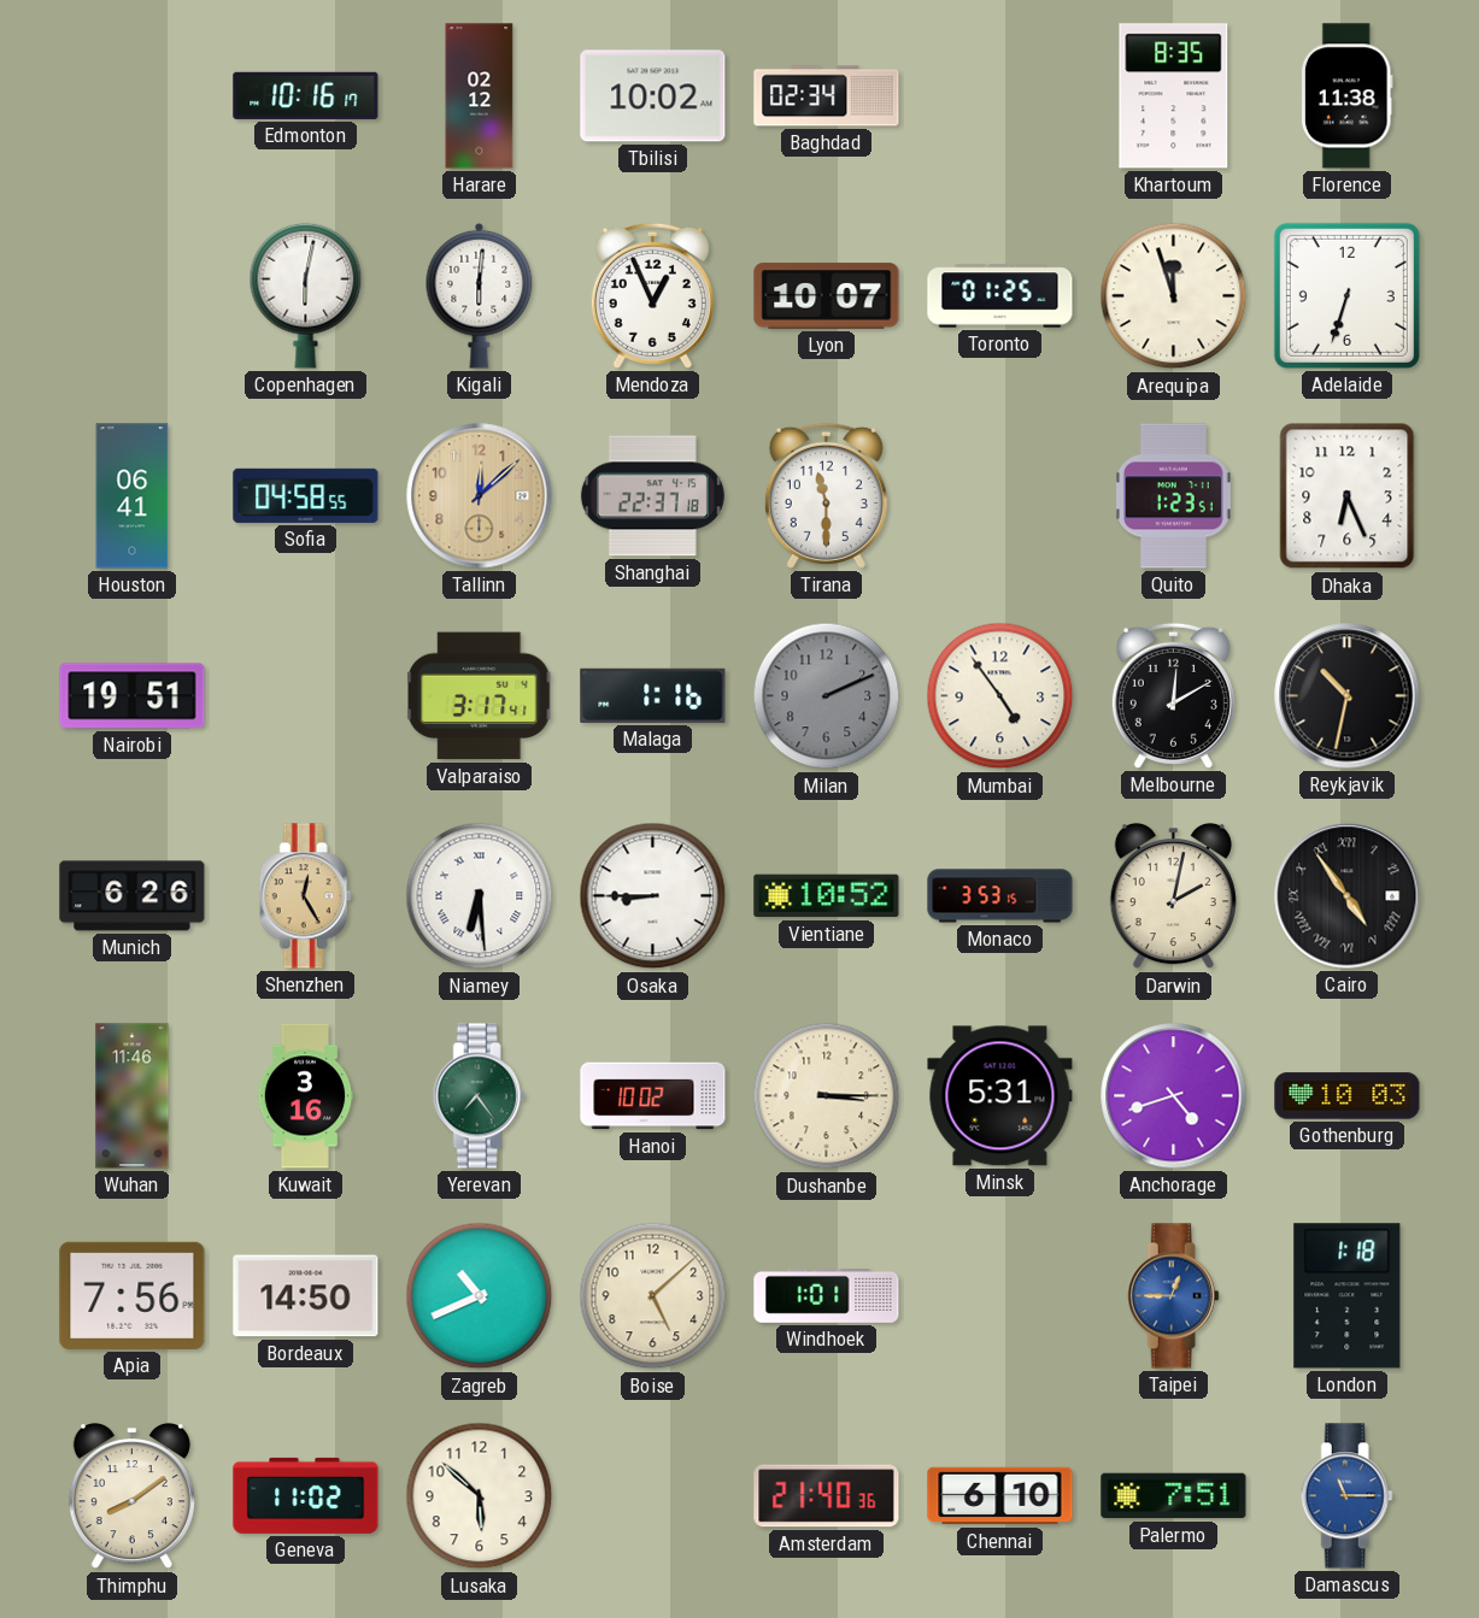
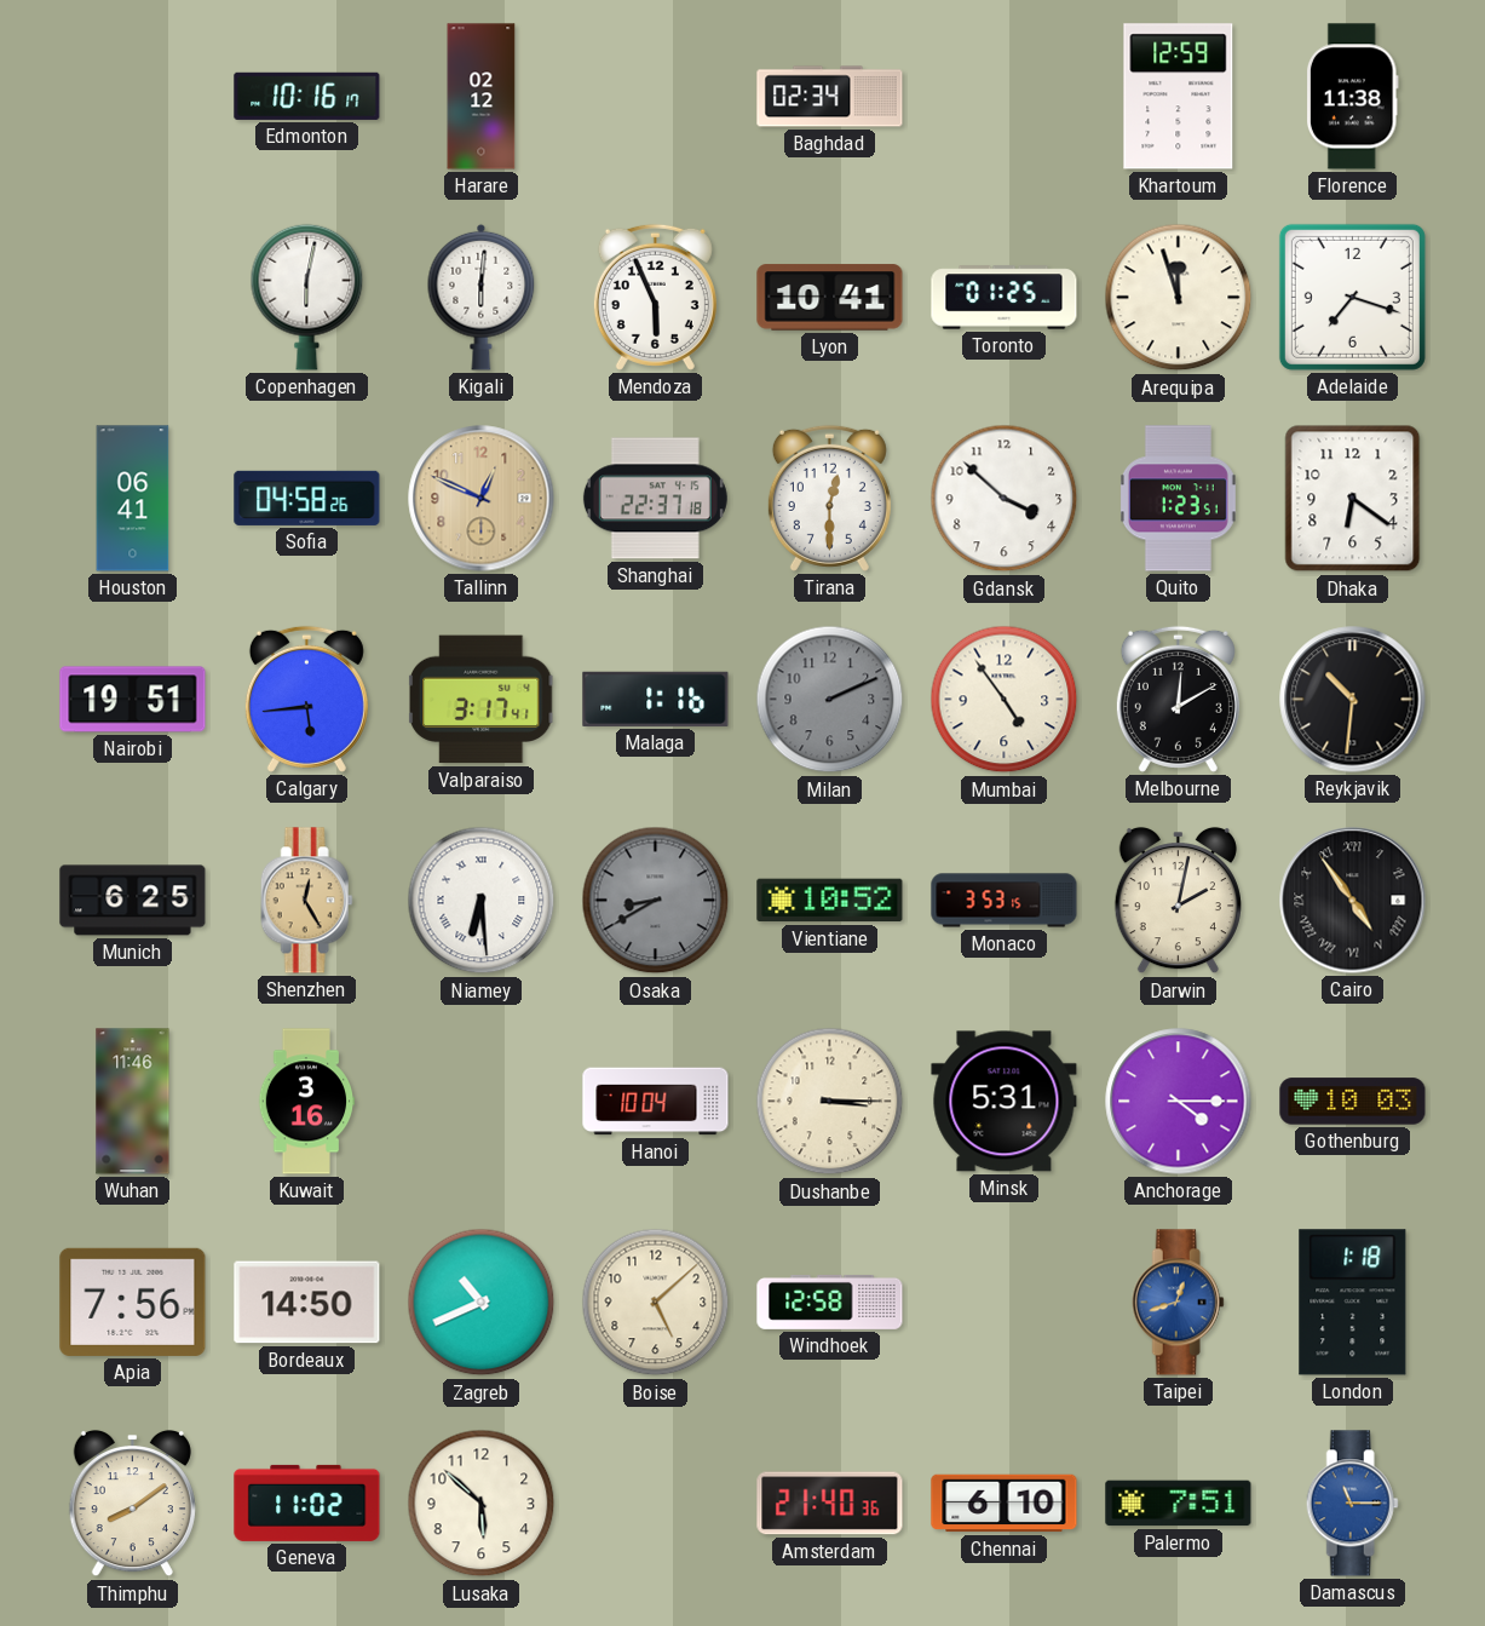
Tbilisi: 10:02 -> none
Khartoum: 8:35 -> 12:59
Mendoza: 12:56 -> 5:56
Lyon: 10:07 -> 10:41
Adelaide: 6:33 -> 7:18
Sofia: 04:58:55 -> 04:58:26
Tallinn: 12:08 -> 12:49
Tirana: 11:30 -> 12:30
Gdansk: none -> 3:52
Dhaka: 6:26 -> 6:21
Calgary: none -> 5:44
Reykjavik: 10:32 -> 10:31
Munich: 6:26 -> 6:25
Osaka: 8:45 -> 8:40
Osaka dial: white -> grey
Yerevan: 7:24 -> none
Hanoi: 10:02 -> 10:04
Anchorage: 4:42 -> 4:15
Windhoek: 1:01 -> 12:58
Taipei: 12:45 -> 12:42
